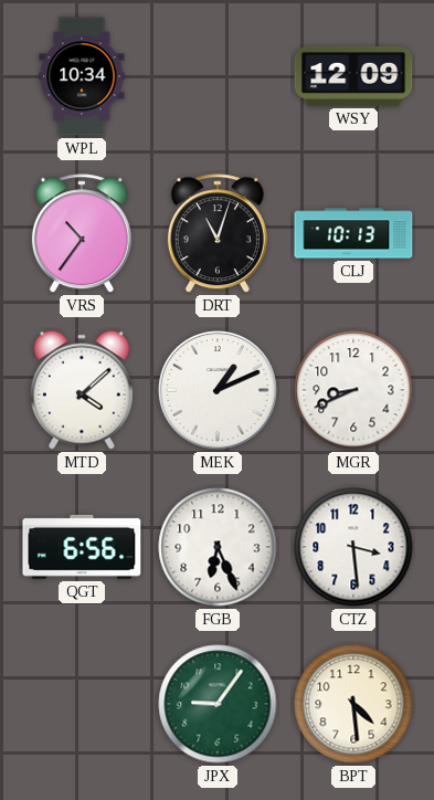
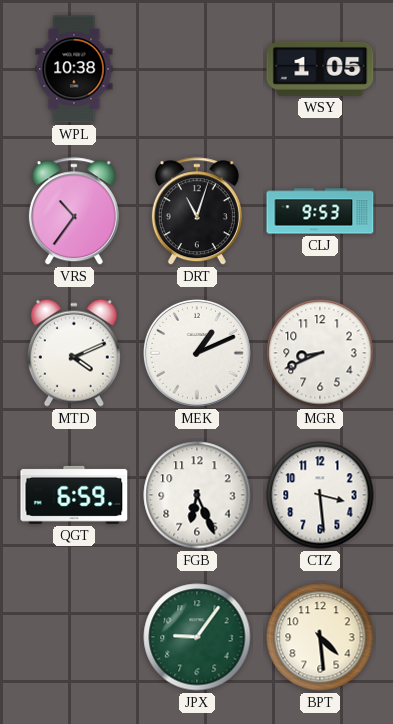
WPL: 10:34 -> 10:38
WSY: 12:09 -> 1:05
CLJ: 10:13 -> 9:53
MTD: 4:08 -> 4:11
QGT: 6:56 -> 6:59
